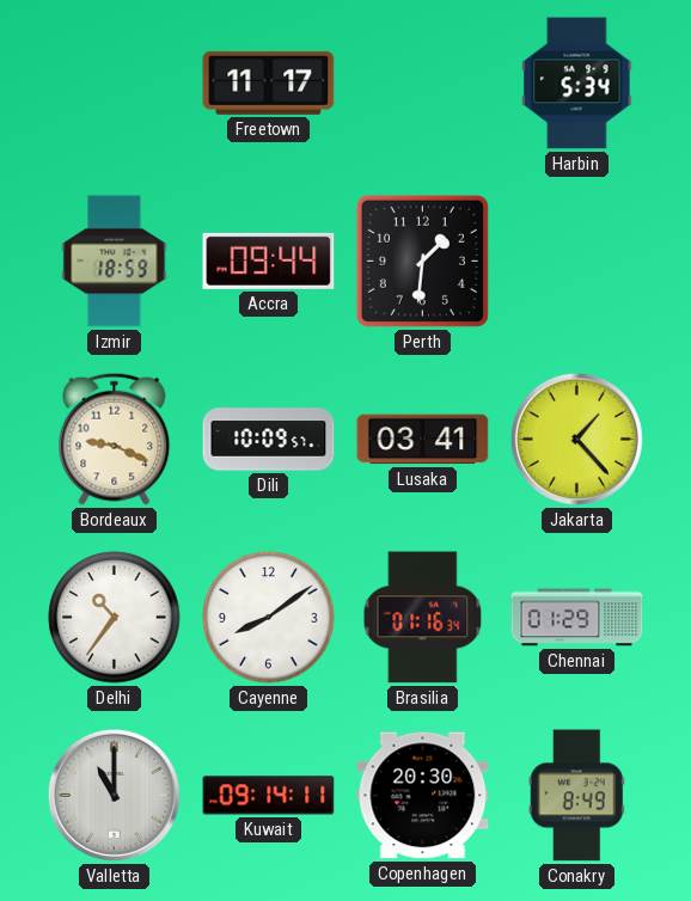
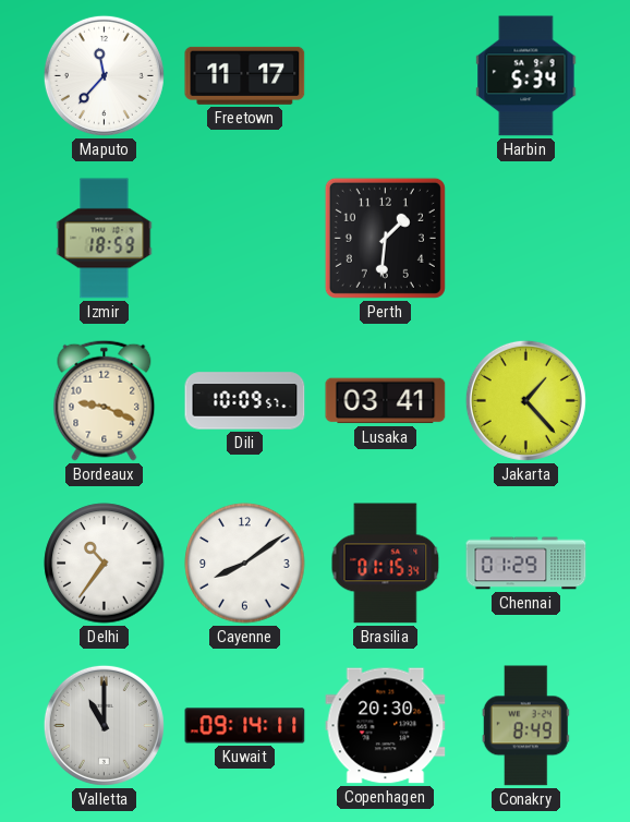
Maputo: none -> 11:37
Accra: 09:44 -> none
Brasilia: 01:16 -> 01:15
